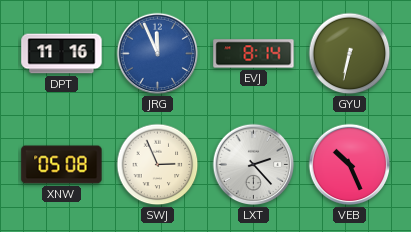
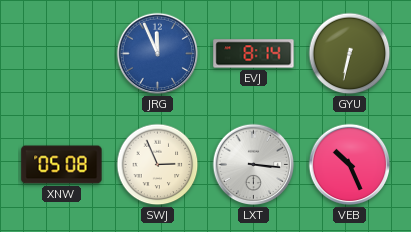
DPT: 11:16 -> none
LXT: 2:23 -> 3:16
